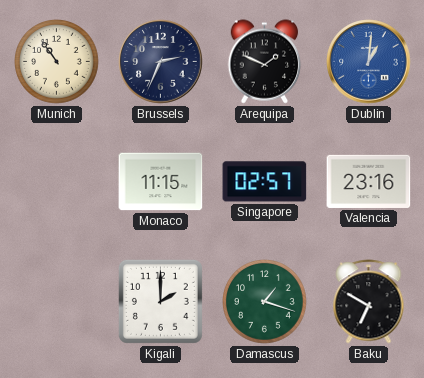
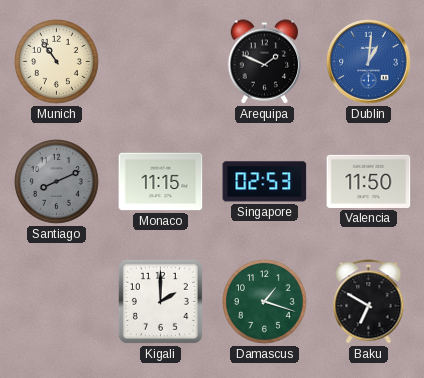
Brussels: 2:34 -> none
Santiago: none -> 8:11
Singapore: 02:57 -> 02:53
Valencia: 23:16 -> 11:50
